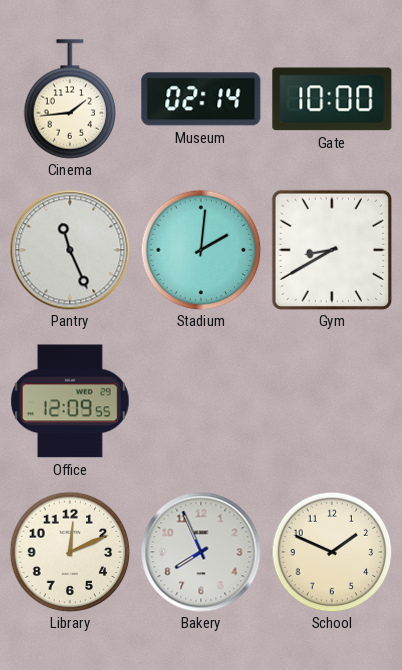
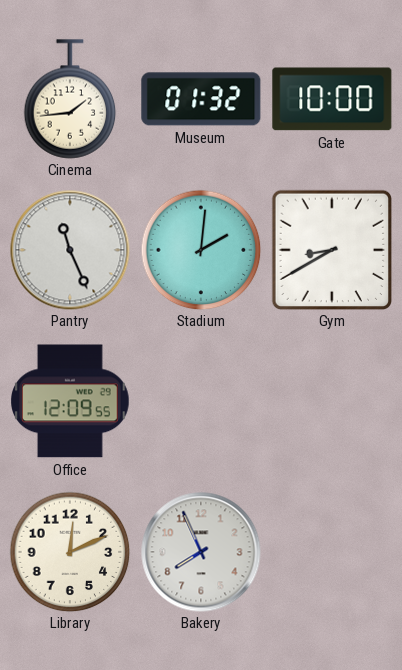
Museum: 02:14 -> 01:32
School: 1:49 -> none
